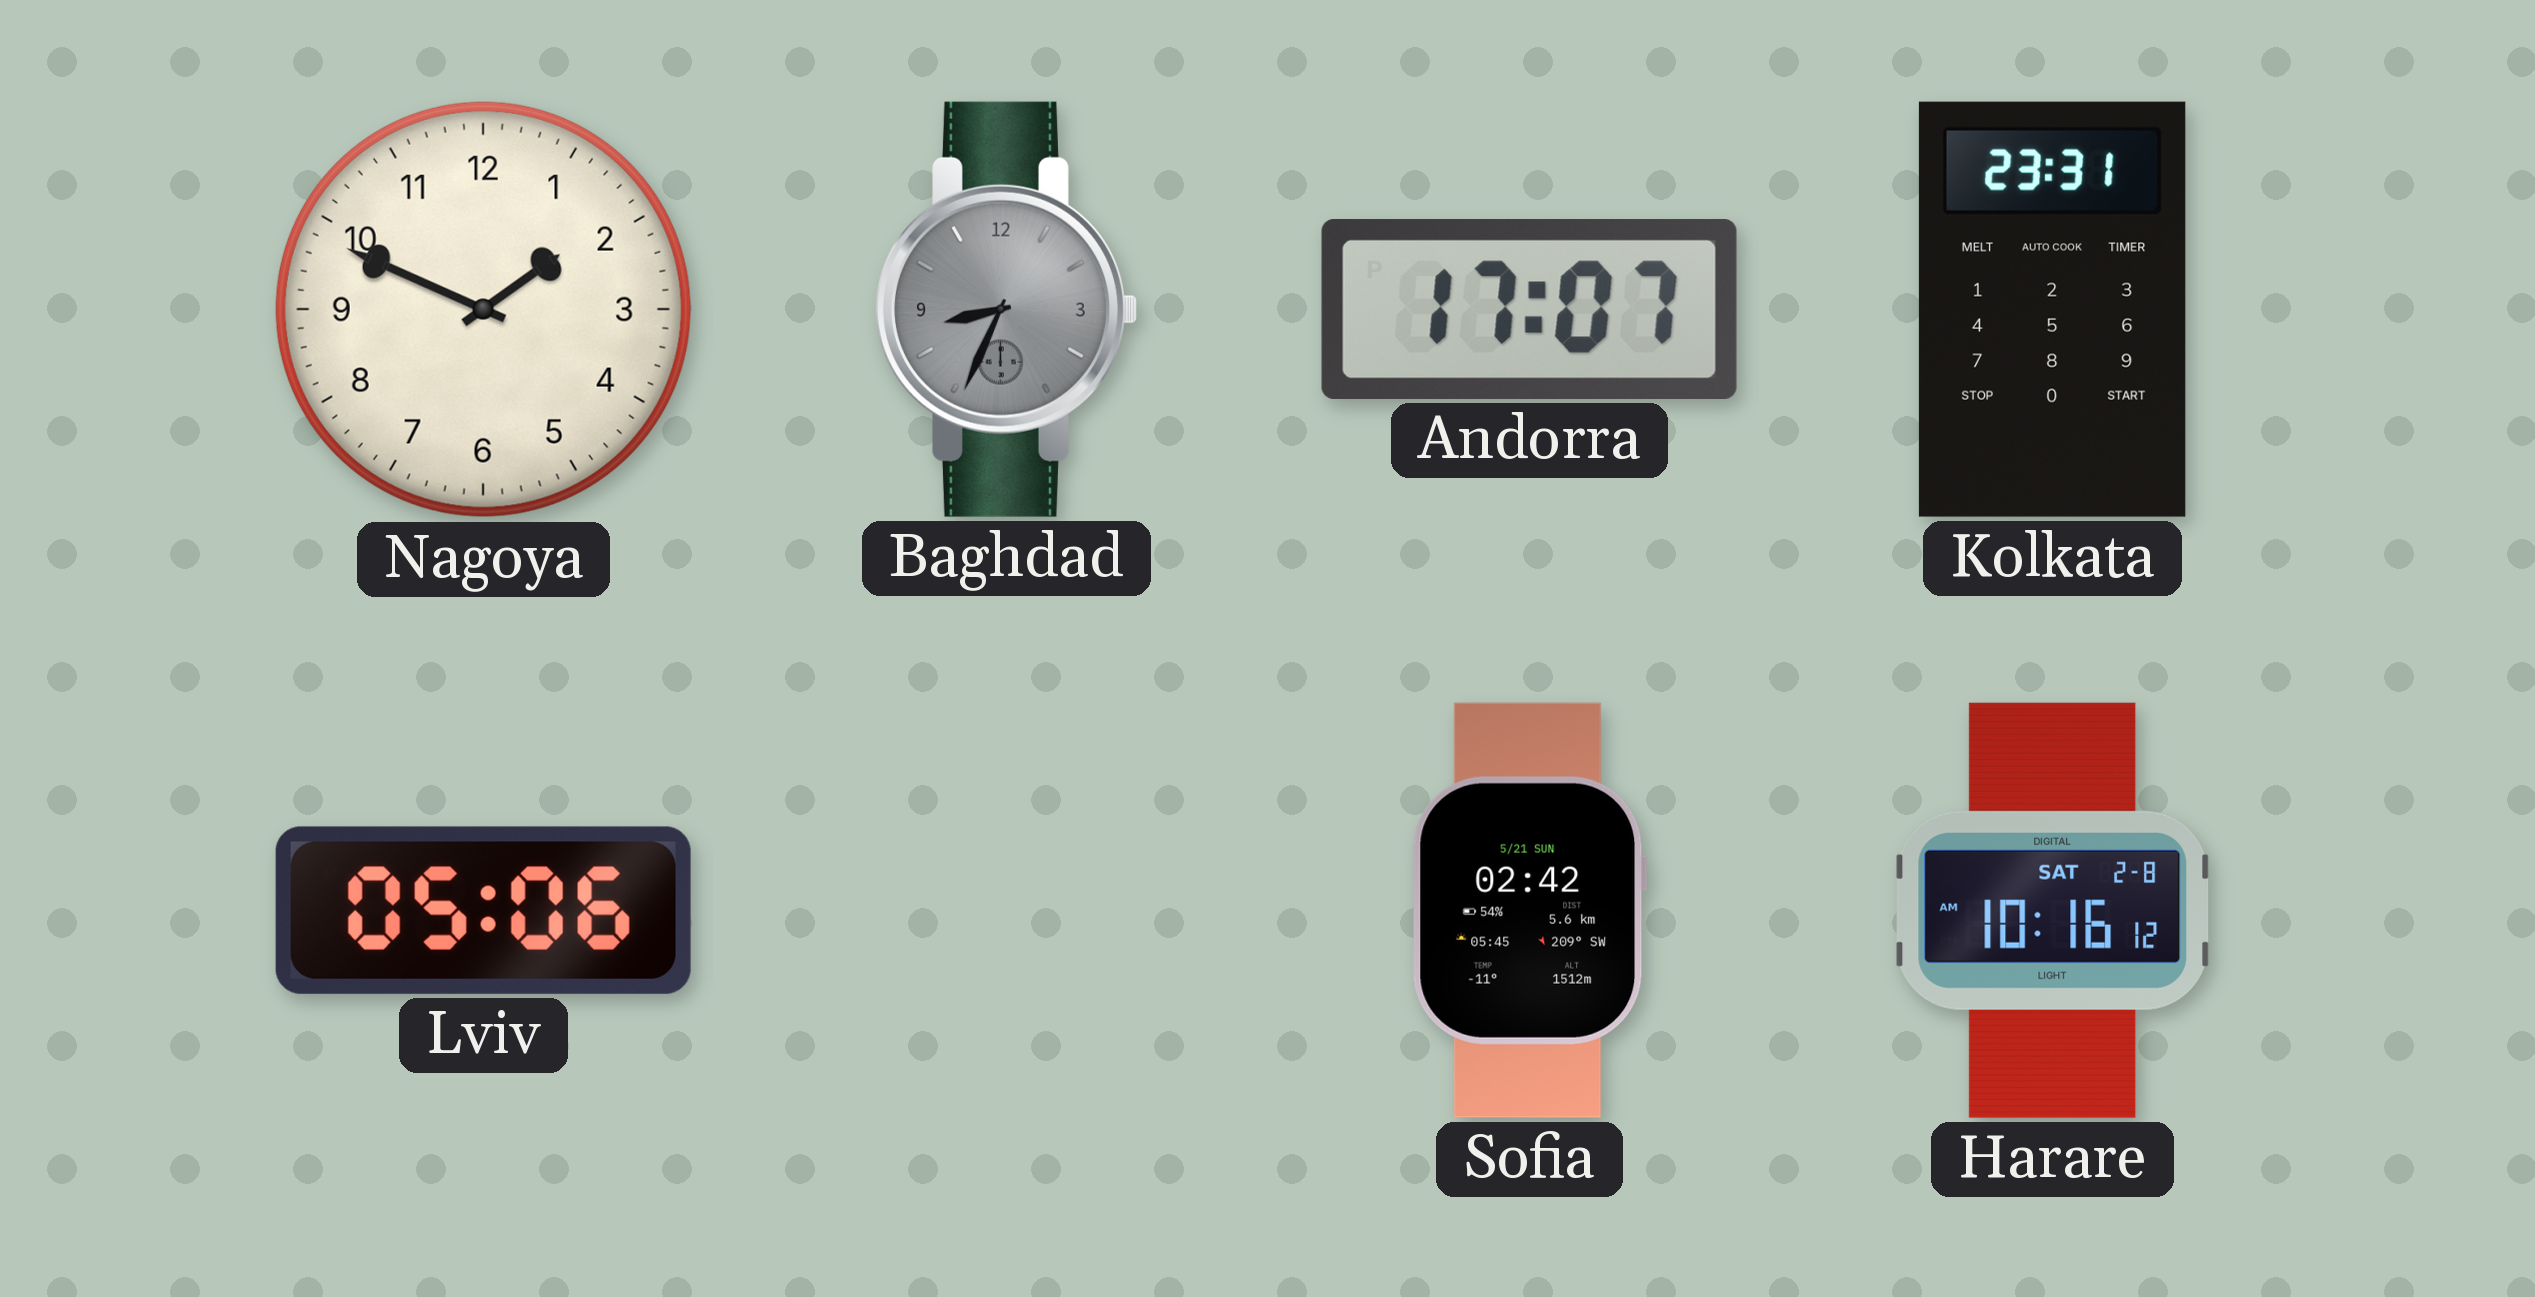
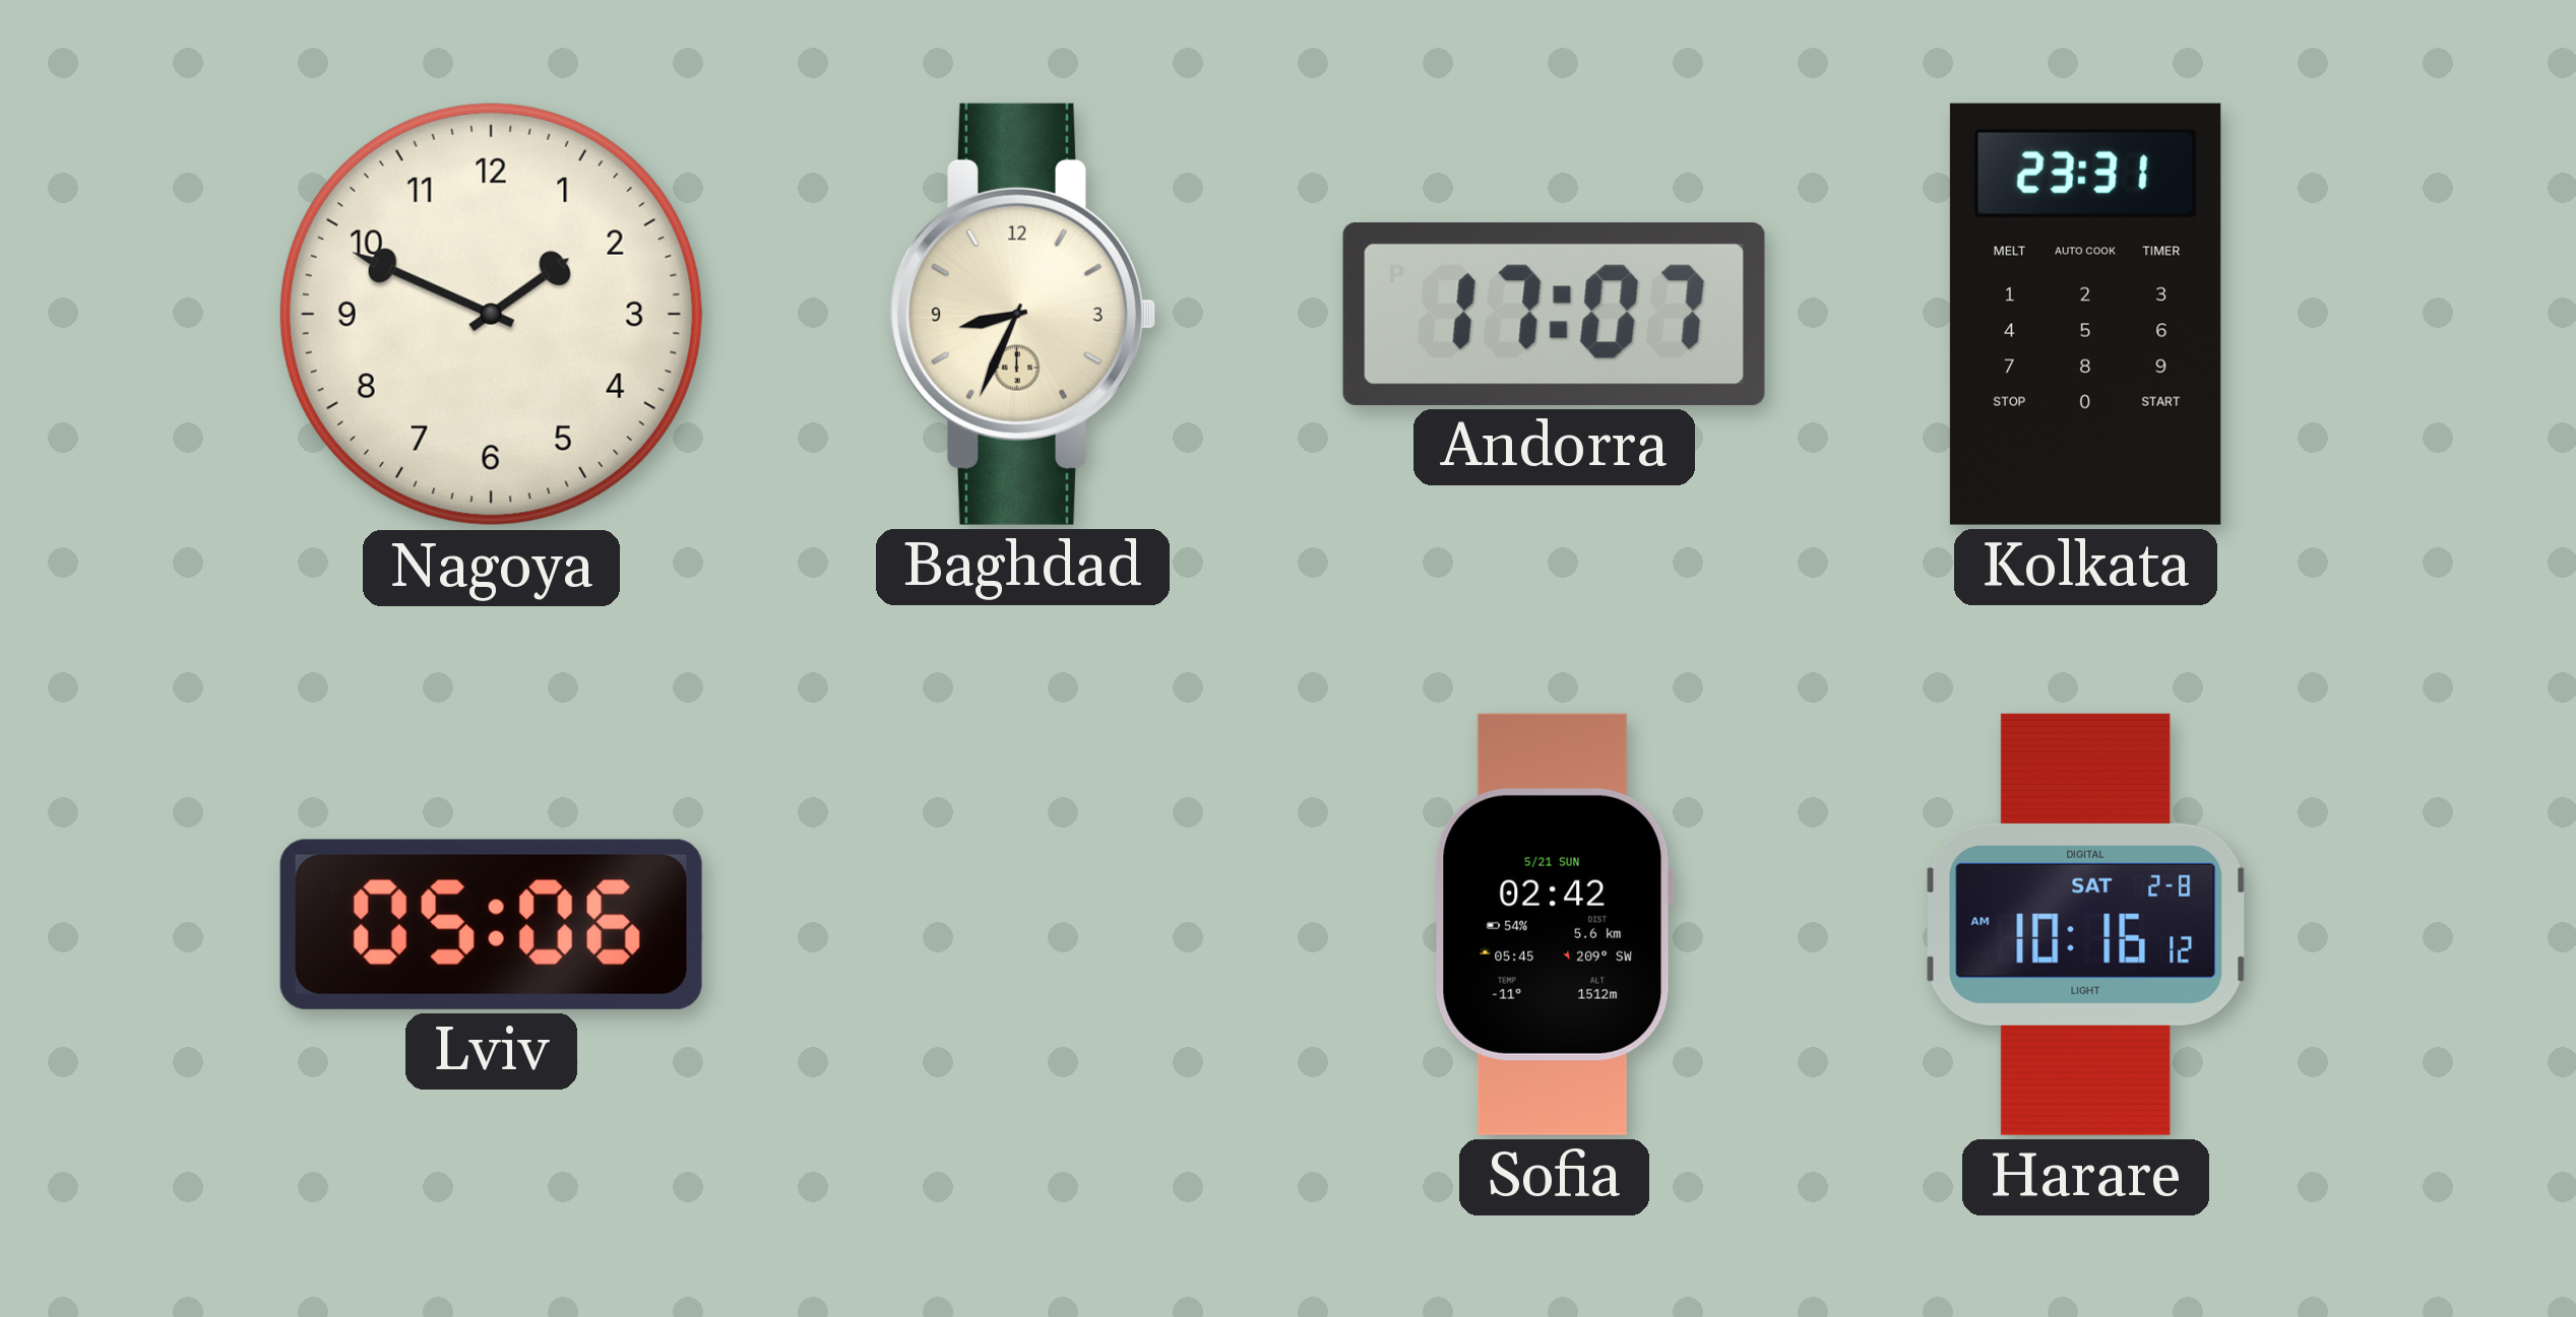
Baghdad dial: grey -> cream
